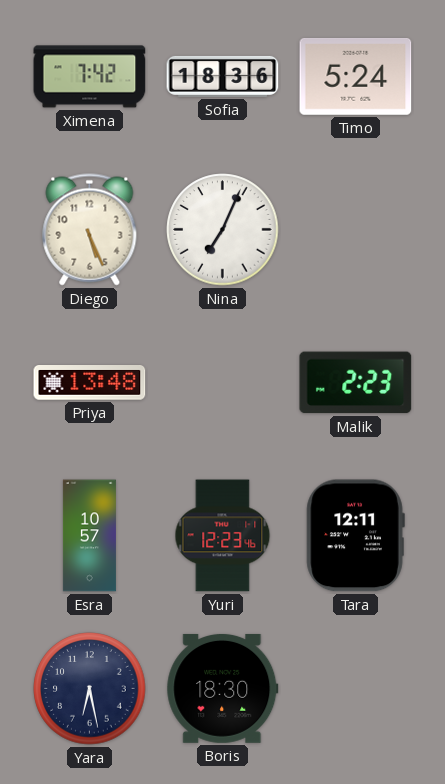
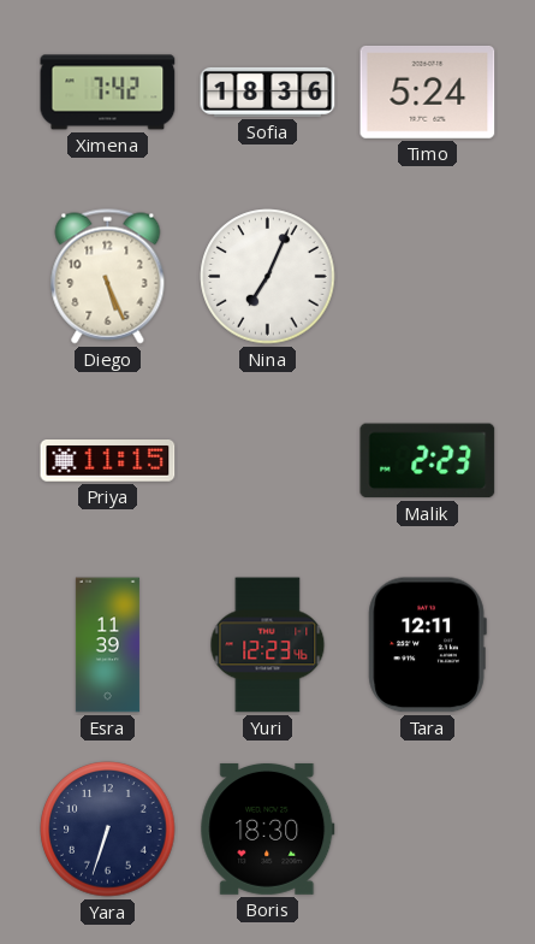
Priya: 13:48 -> 11:15
Esra: 10:57 -> 11:39
Yara: 6:28 -> 6:33
